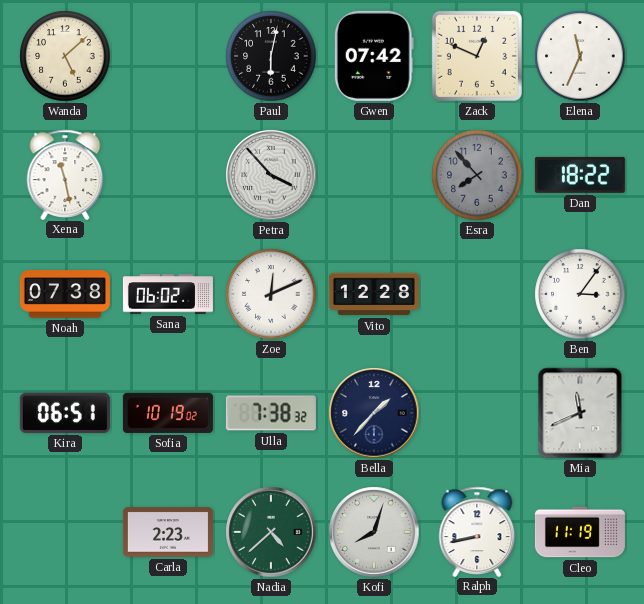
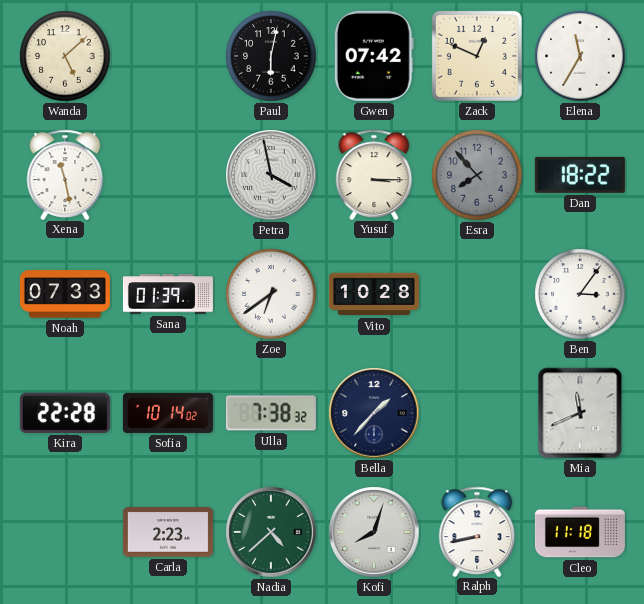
Elena: 11:34 -> 11:35
Petra: 3:53 -> 3:58
Yusuf: none -> 3:15
Noah: 07:38 -> 07:33
Sana: 06:02 -> 01:39
Zoe: 12:11 -> 6:39
Vito: 12:28 -> 10:28
Kira: 06:51 -> 22:28
Sofia: 10:19 -> 10:14
Cleo: 11:19 -> 11:18
